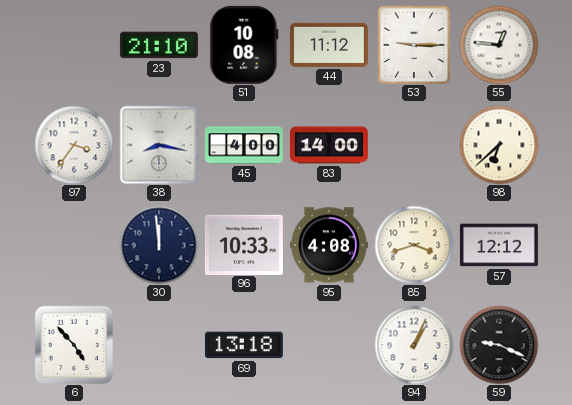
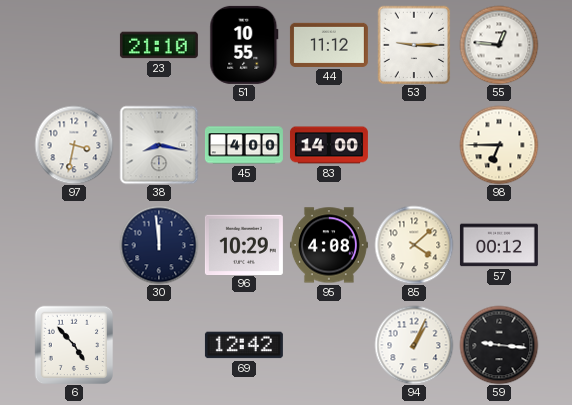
51: 10:08 -> 10:55
97: 3:36 -> 3:32
98: 6:38 -> 6:45
96: 10:33 -> 10:29
85: 3:42 -> 4:08
57: 12:12 -> 00:12
69: 13:18 -> 12:42
59: 9:19 -> 9:16
